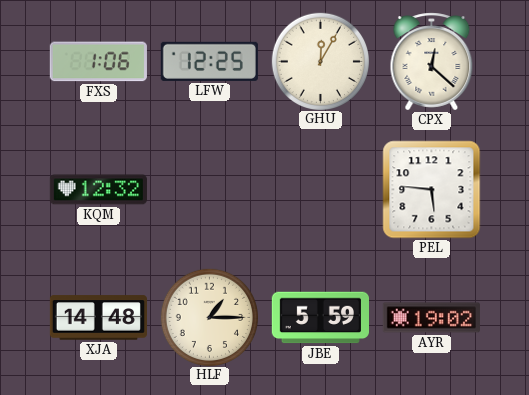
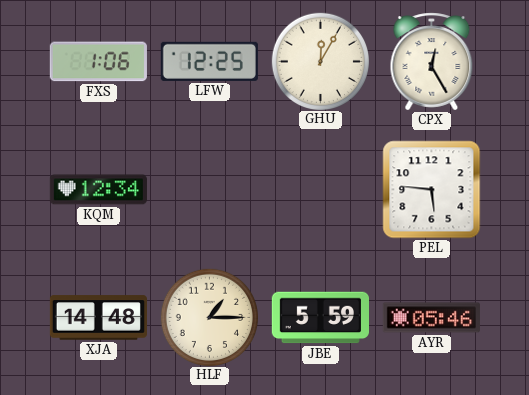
CPX: 12:22 -> 12:25
KQM: 12:32 -> 12:34
AYR: 19:02 -> 05:46
